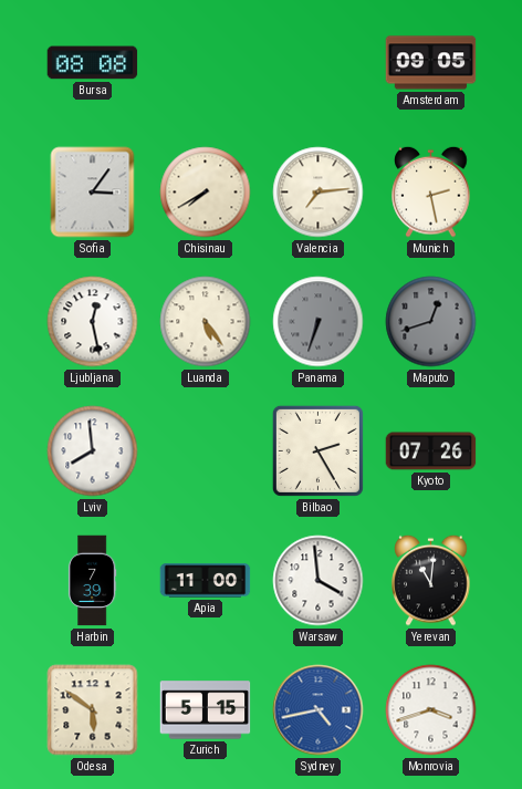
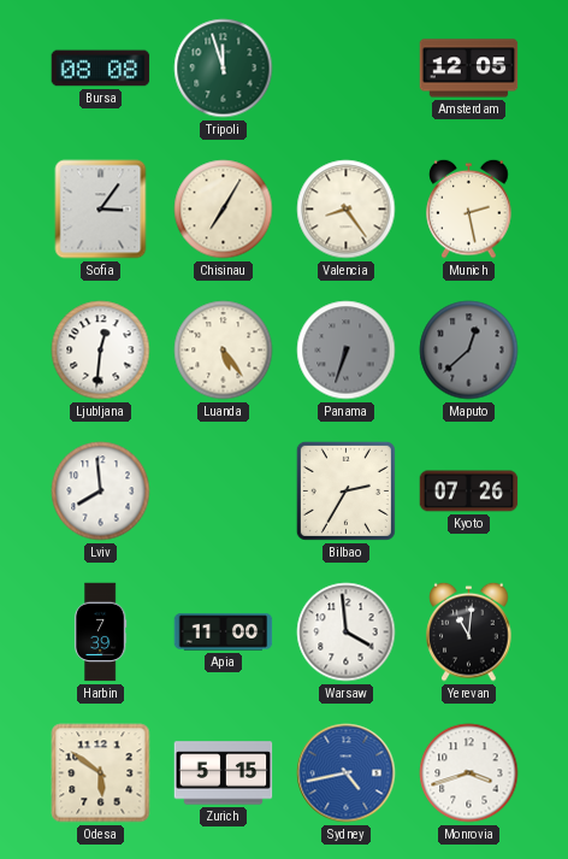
Tripoli: none -> 11:57
Amsterdam: 09:05 -> 12:05
Chisinau: 7:40 -> 7:05
Valencia: 7:14 -> 8:24
Ljubljana: 12:28 -> 12:31
Maputo: 12:42 -> 12:38
Bilbao: 2:25 -> 2:35
